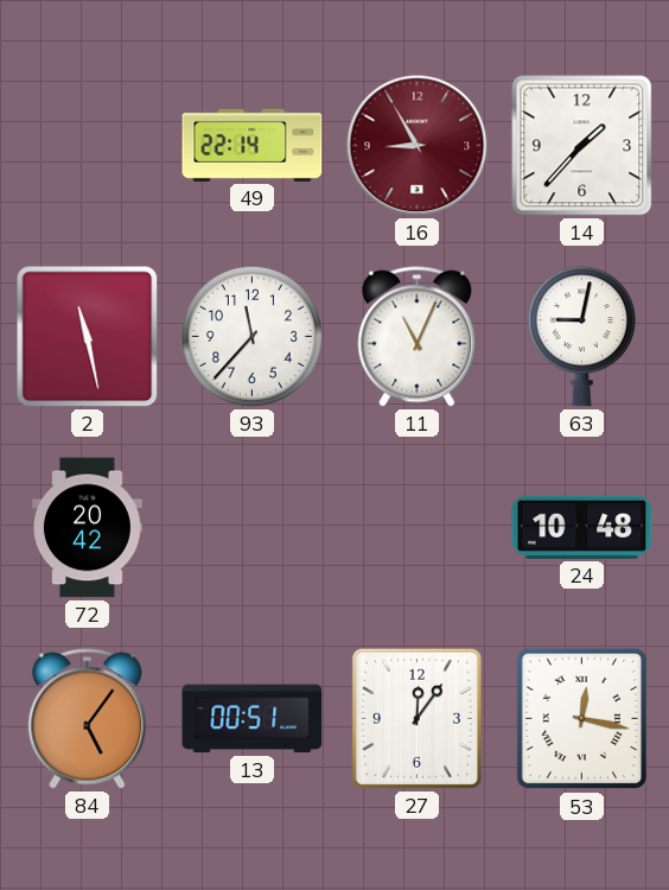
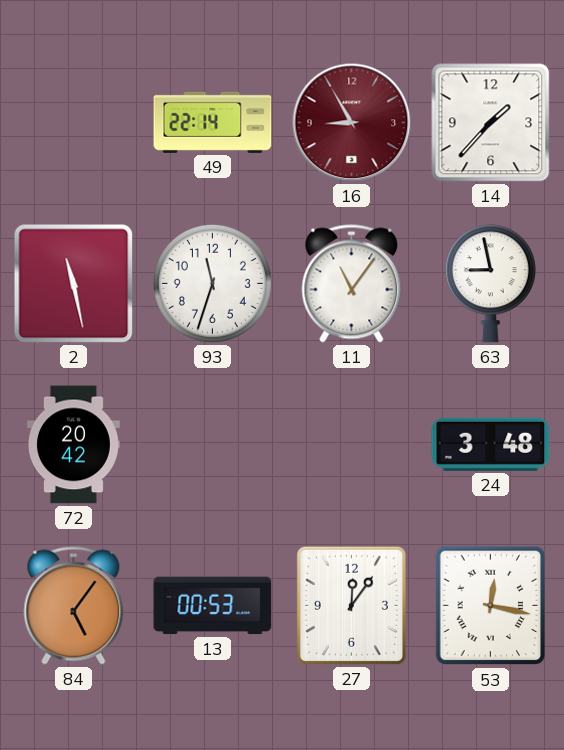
93: 11:37 -> 11:33
11: 11:04 -> 11:06
63: 9:02 -> 8:58
24: 10:48 -> 3:48
13: 00:51 -> 00:53
